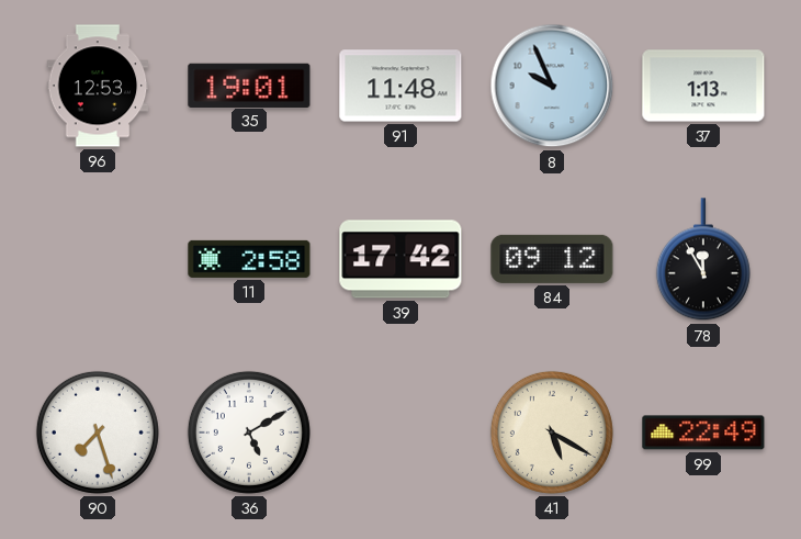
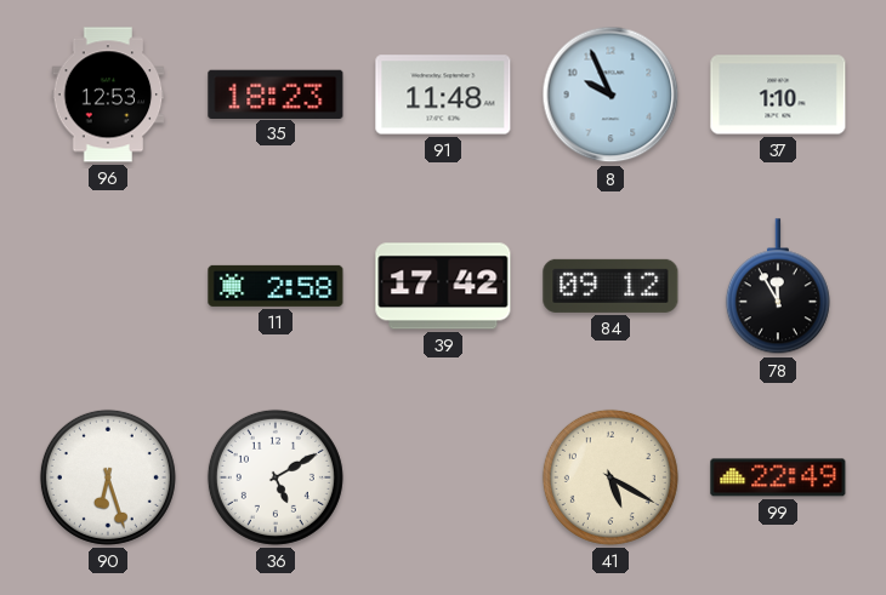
35: 19:01 -> 18:23
37: 1:13 -> 1:10
90: 7:27 -> 6:27
